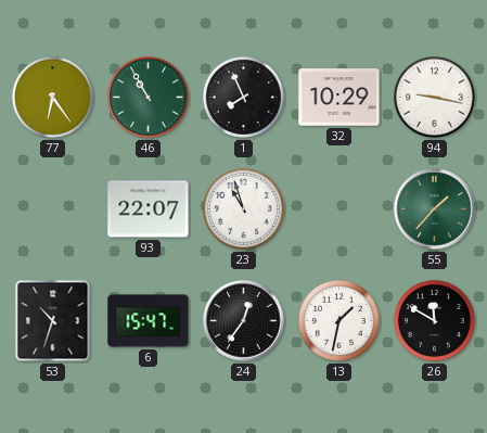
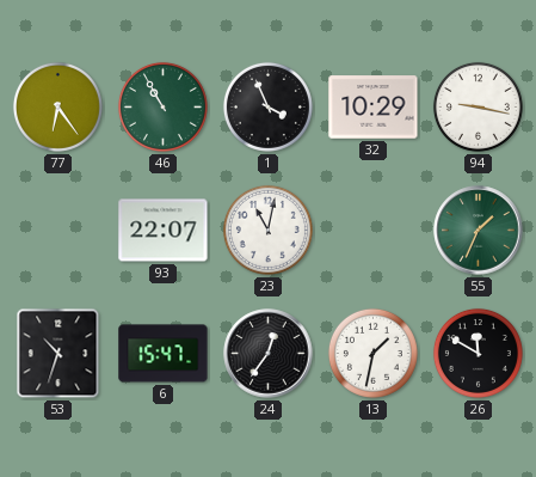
1: 7:56 -> 3:56
23: 10:57 -> 11:02
55: 1:37 -> 1:34
